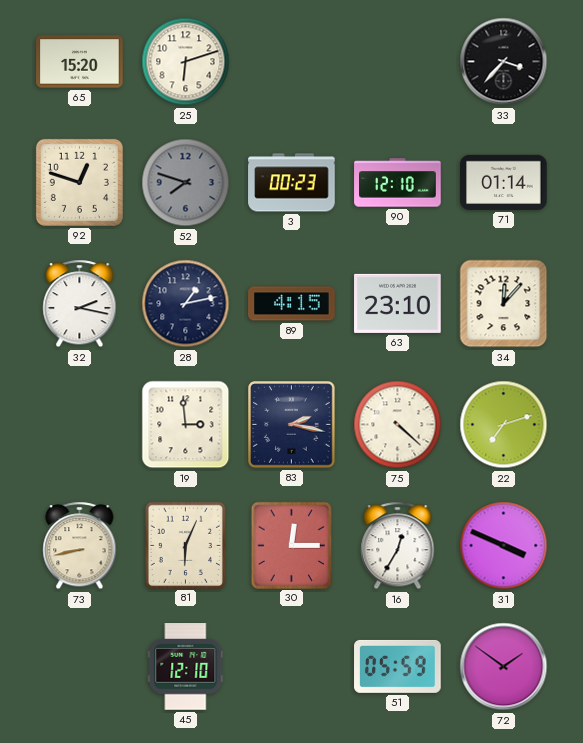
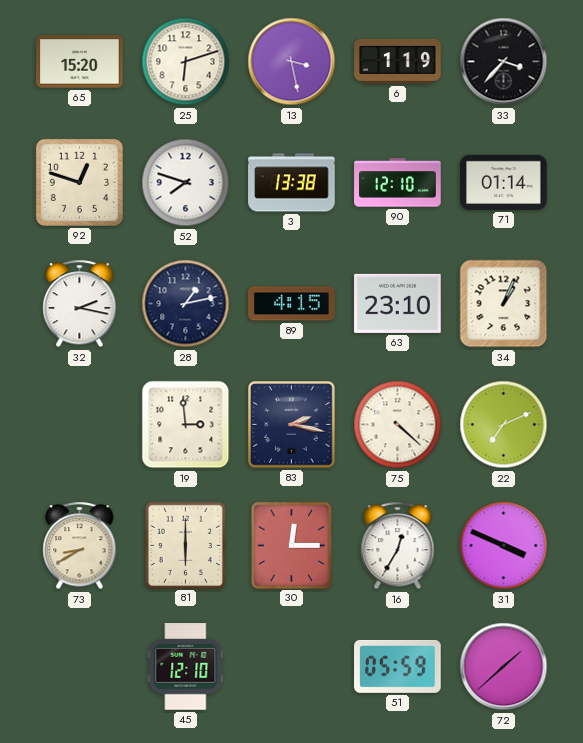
13: none -> 3:28
6: none -> 1:19
52 dial: grey -> white
3: 00:23 -> 13:38
34: 12:07 -> 1:04
22: 7:12 -> 7:11
73: 8:43 -> 8:40
81: 6:04 -> 6:00
72: 1:51 -> 1:38
